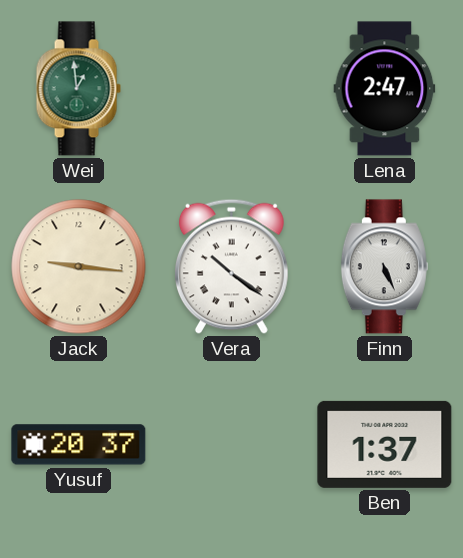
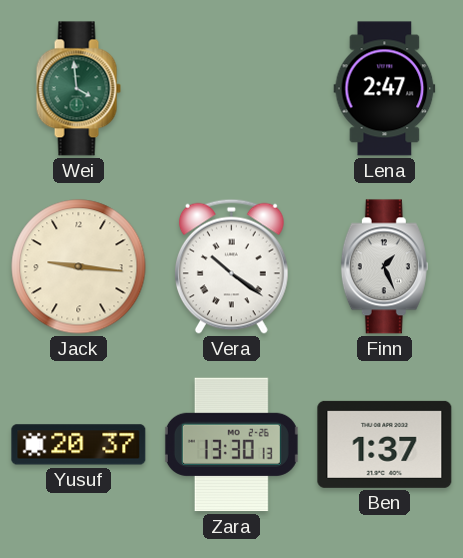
Wei: 12:59 -> 3:59
Finn: 5:26 -> 1:26
Zara: none -> 13:30
